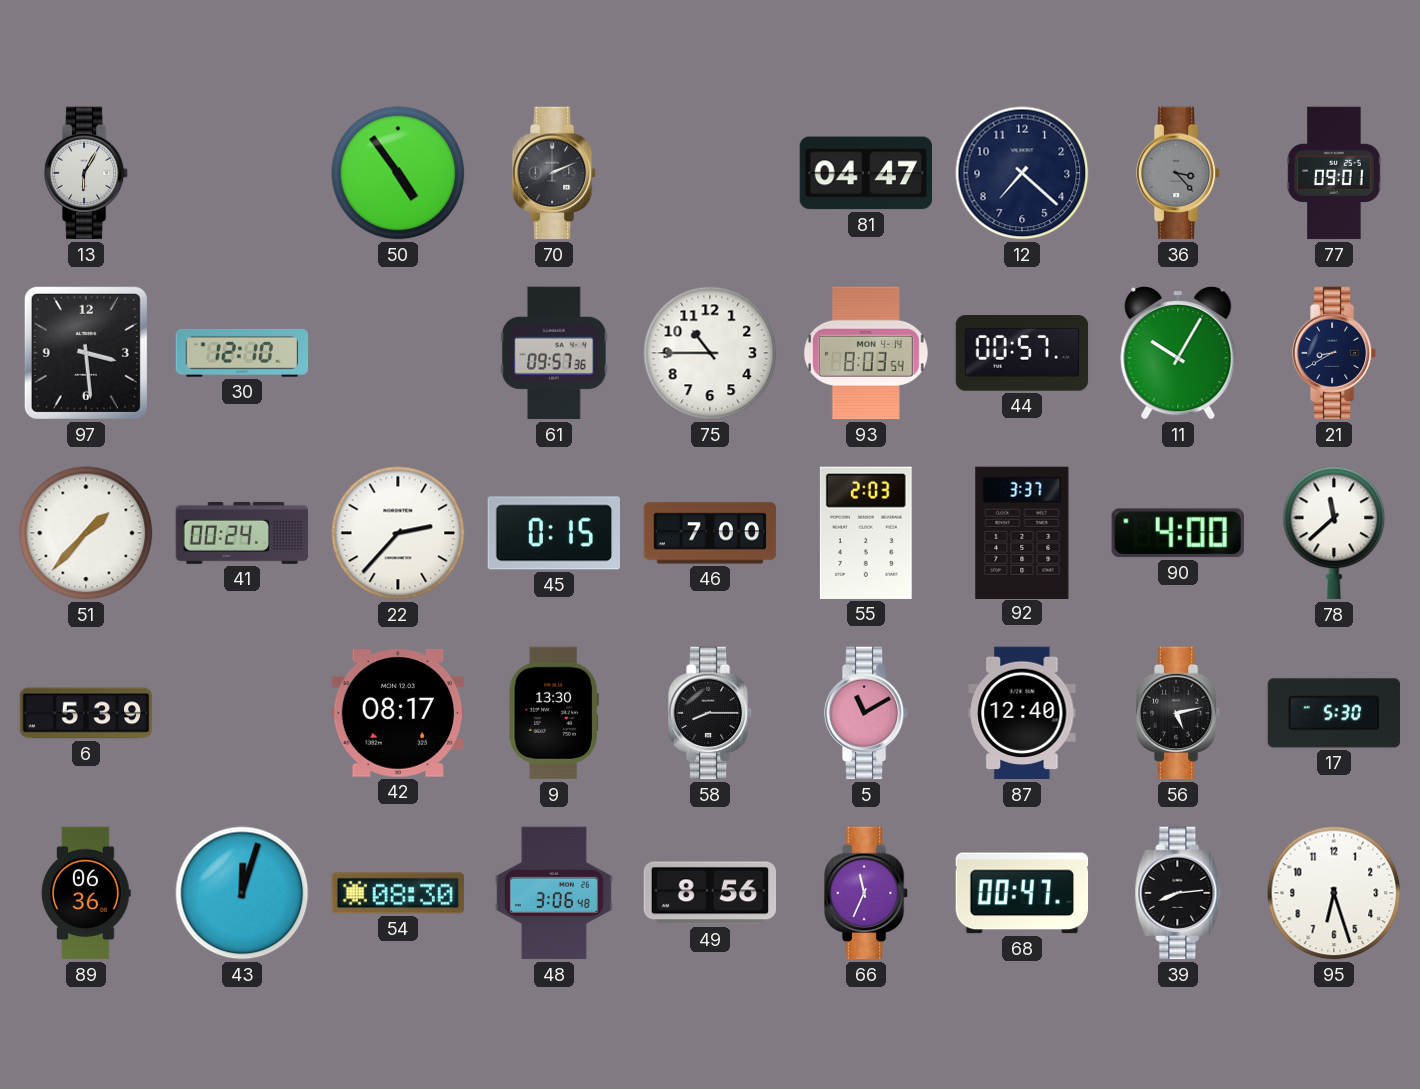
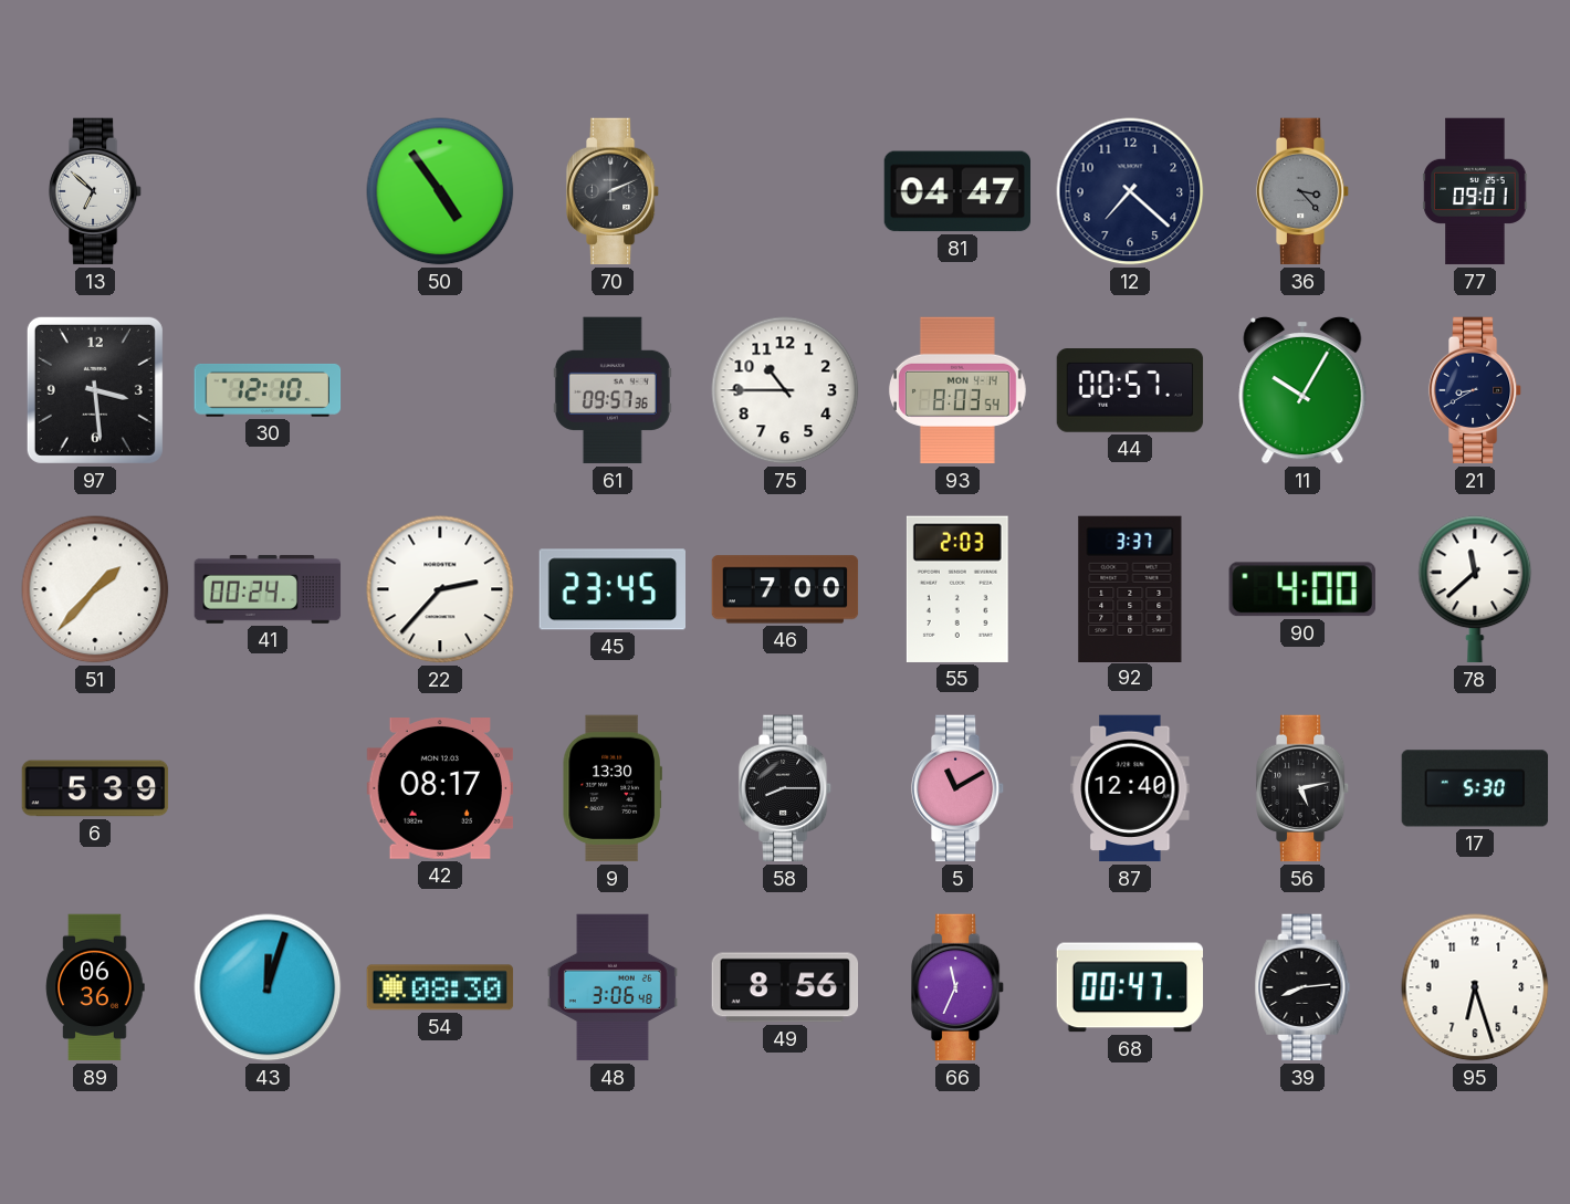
13: 6:05 -> 6:52
45: 0:15 -> 23:45
